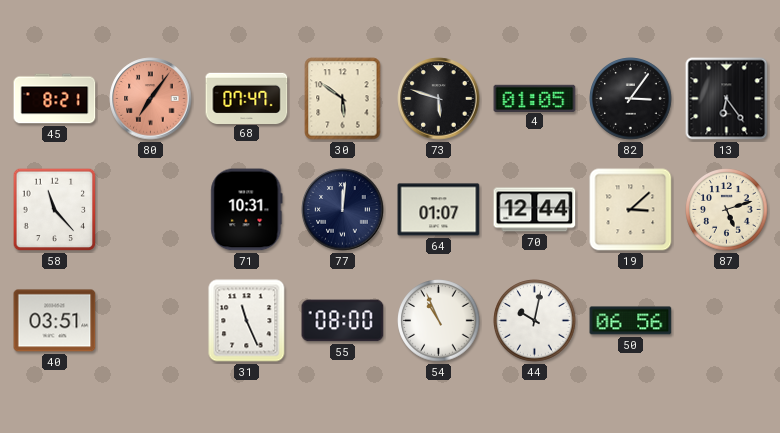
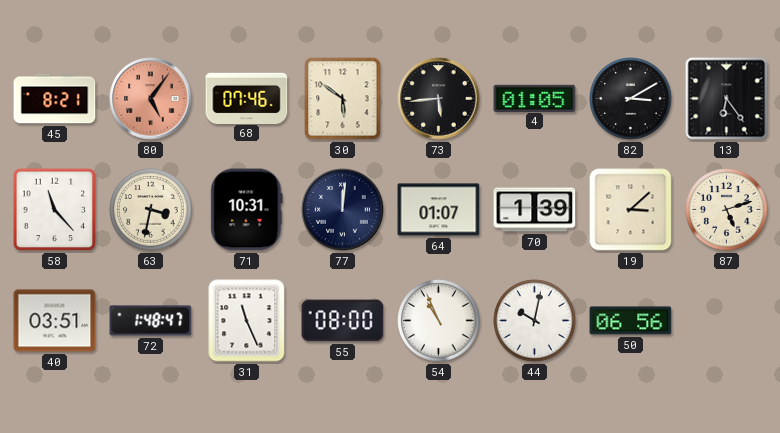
80: 7:06 -> 5:06
68: 07:47 -> 07:46
73: 5:48 -> 5:44
82: 3:06 -> 3:10
63: none -> 3:32
70: 12:44 -> 1:39
72: none -> 1:48
